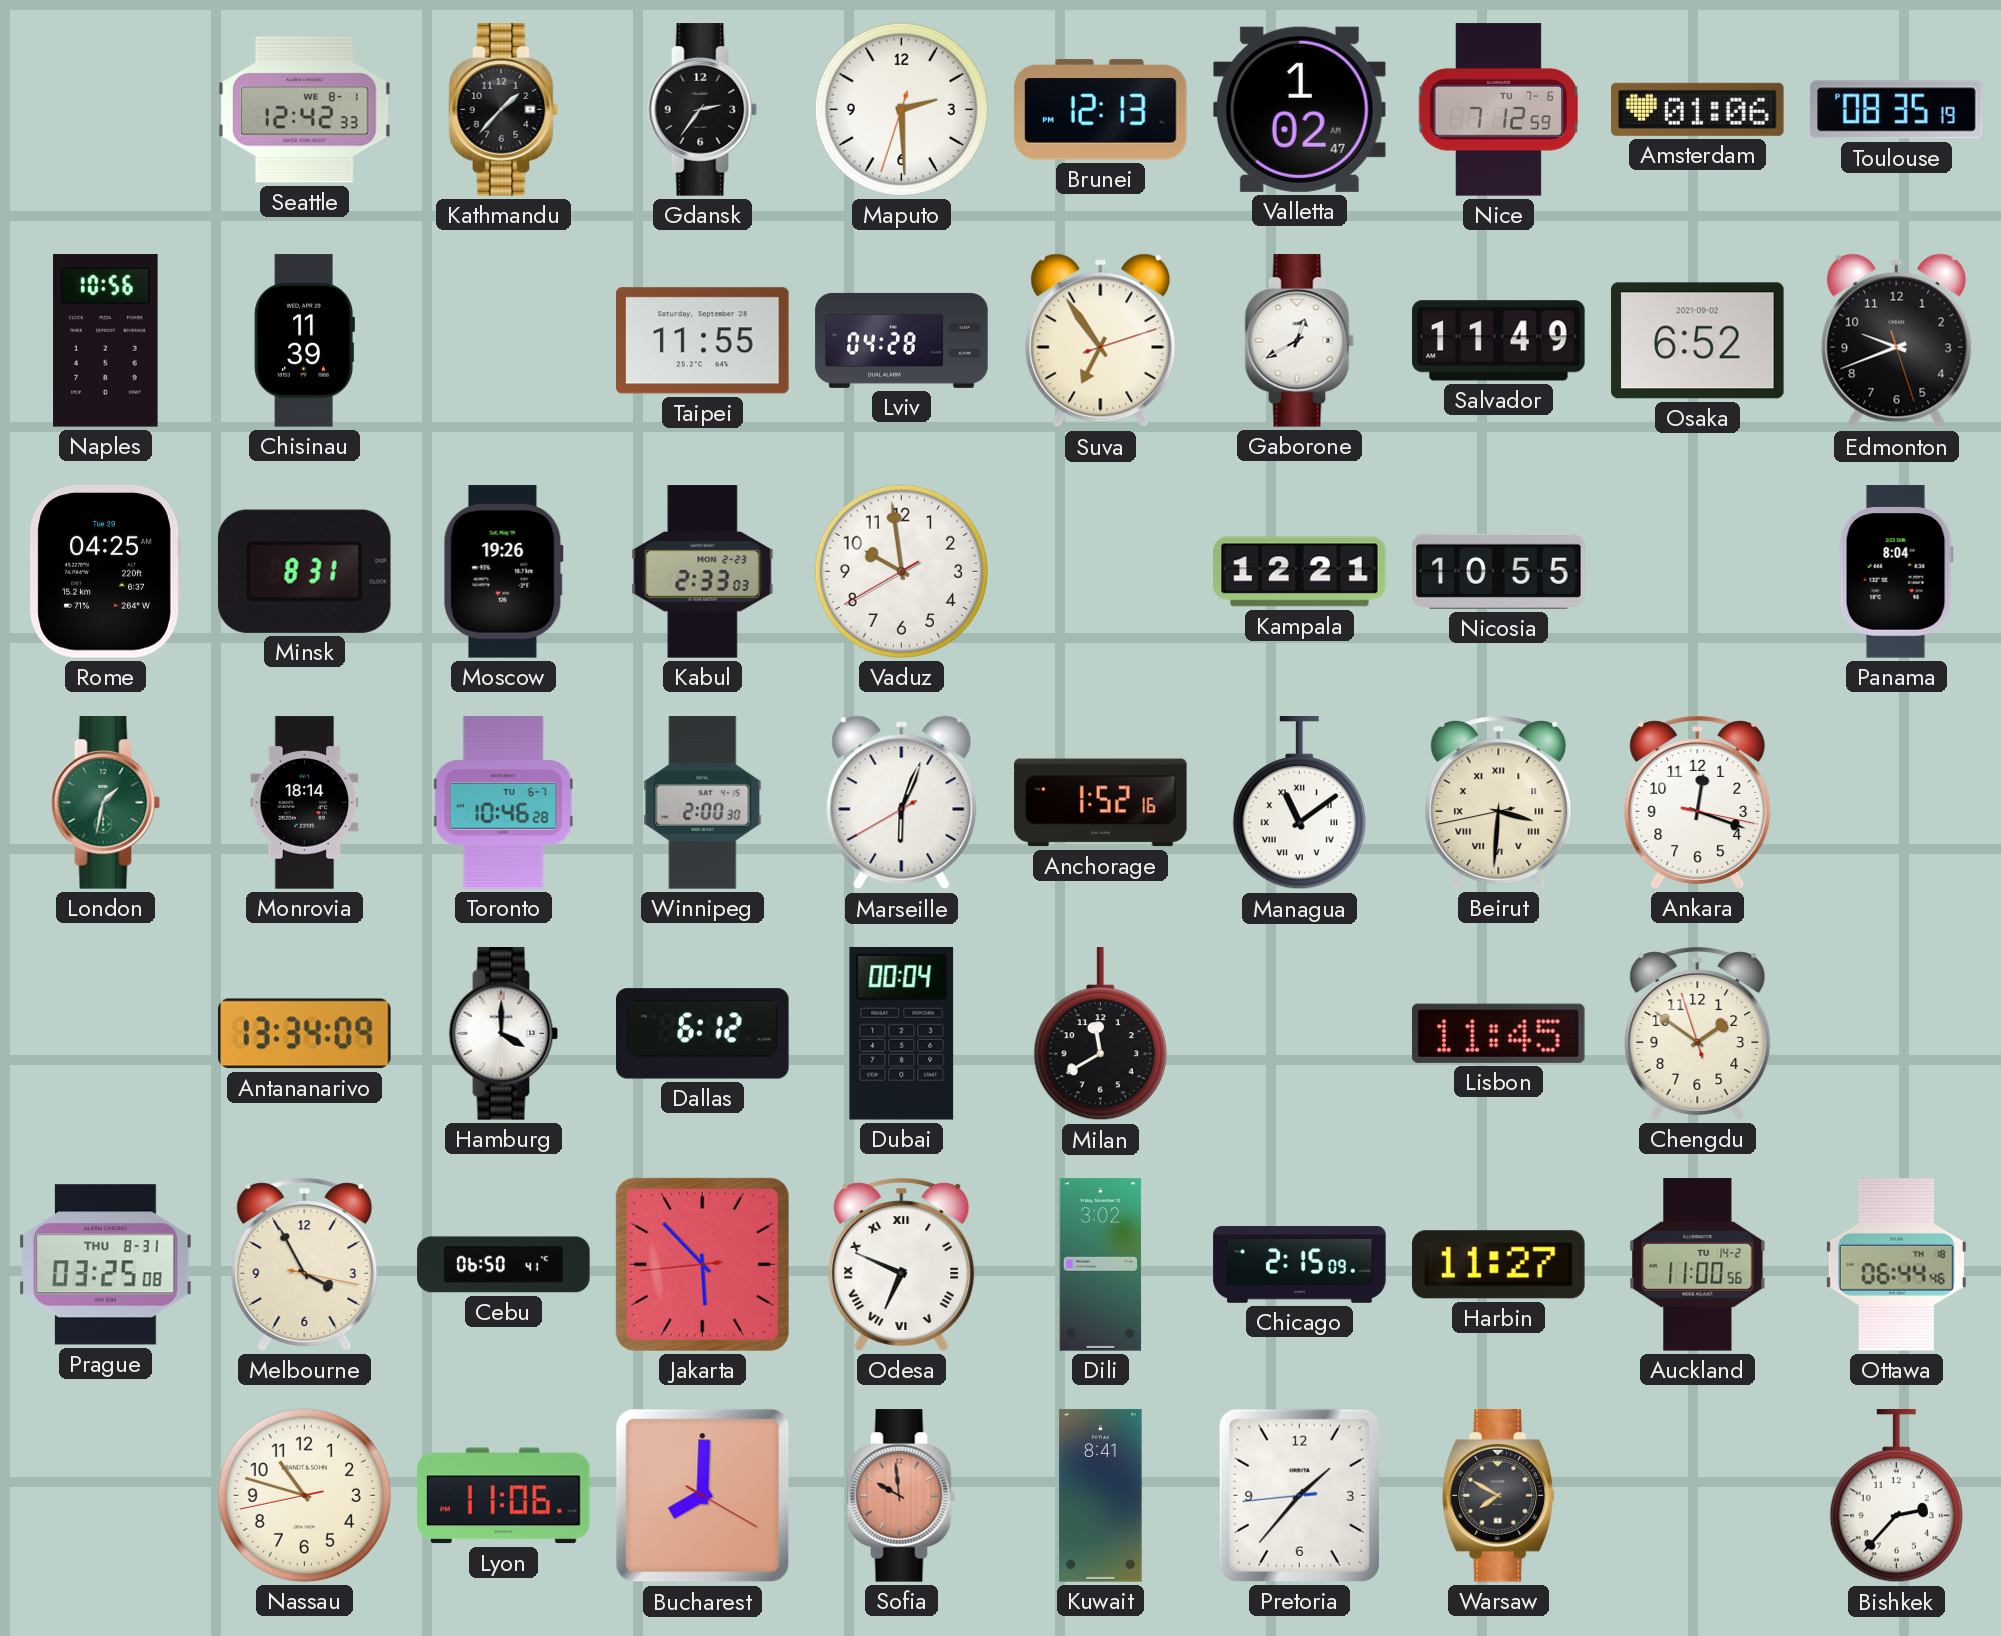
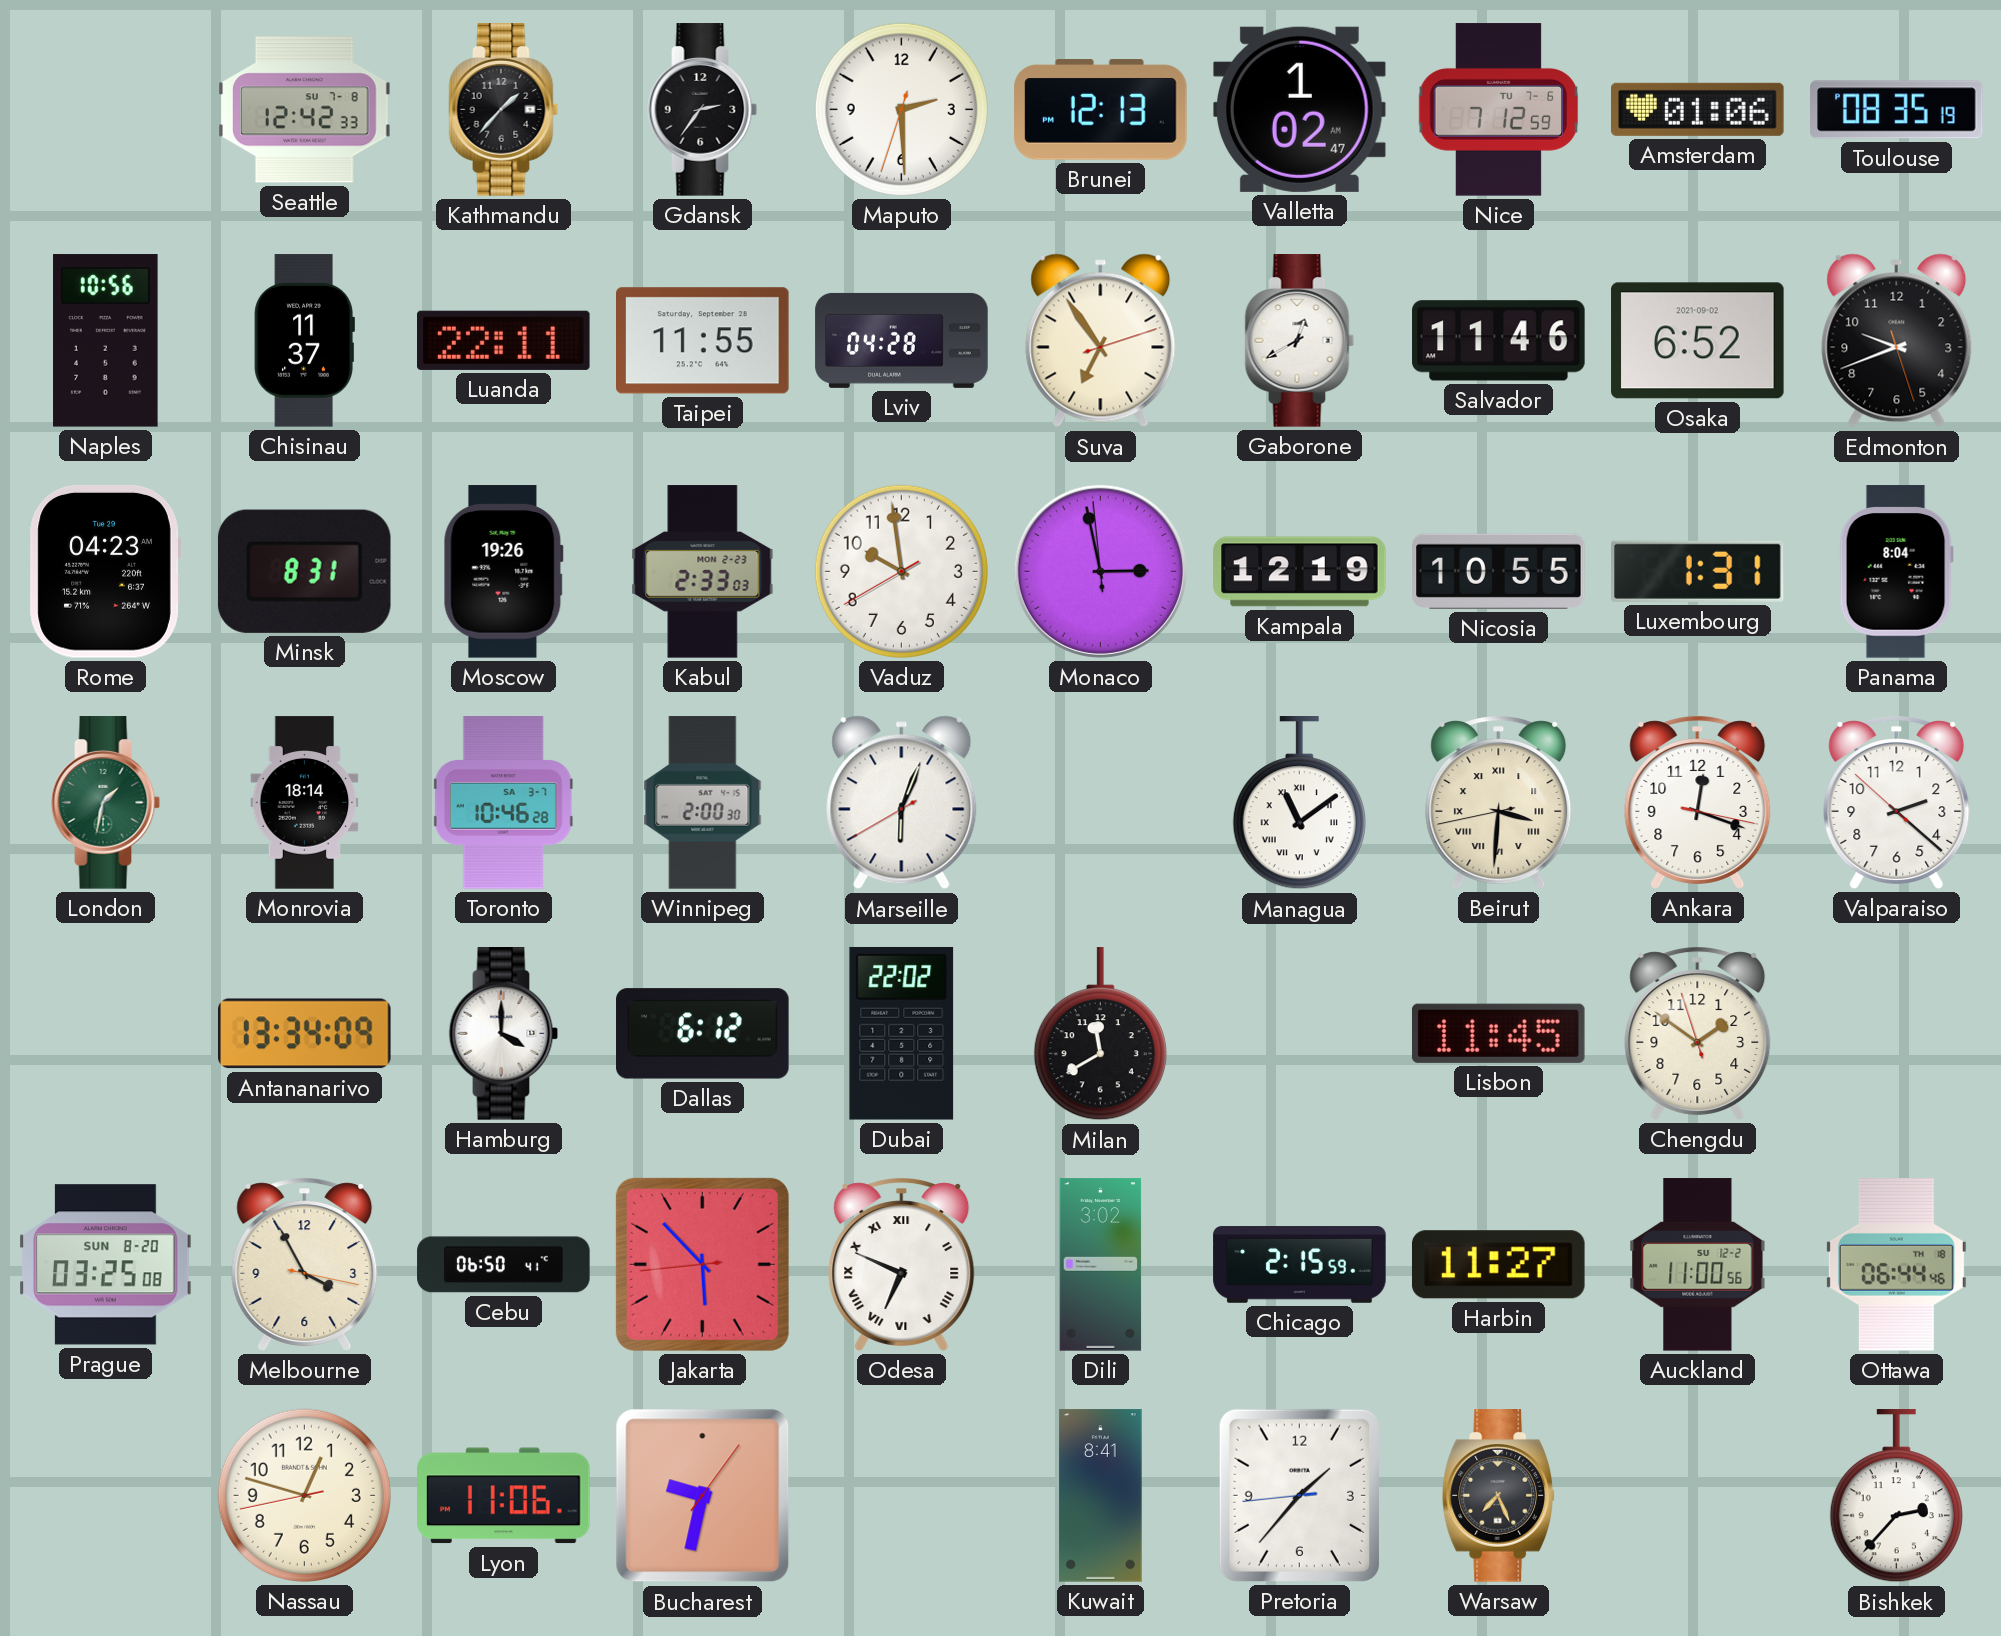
Seattle date: WE 8-1 -> SU 7-8
Chisinau: 11:39 -> 11:37
Luanda: none -> 22:11
Salvador: 11:49 -> 11:46
Rome: 04:25 -> 04:23
Monaco: none -> 2:57
Kampala: 12:21 -> 12:19
Luxembourg: none -> 1:31
Toronto date: TU 6-7 -> SA 3-7
Anchorage: 1:52 -> none
Valparaiso: none -> 2:21
Dubai: 00:04 -> 22:02
Prague date: THU 8-31 -> SUN 8-20
Chicago: 2:15:09 -> 2:15:59
Auckland date: TU 14-2 -> SU 12-2
Nassau: 10:47 -> 12:47
Bucharest: 8:00 -> 9:32
Sofia: 9:59 -> none
Warsaw: 7:50 -> 7:26
